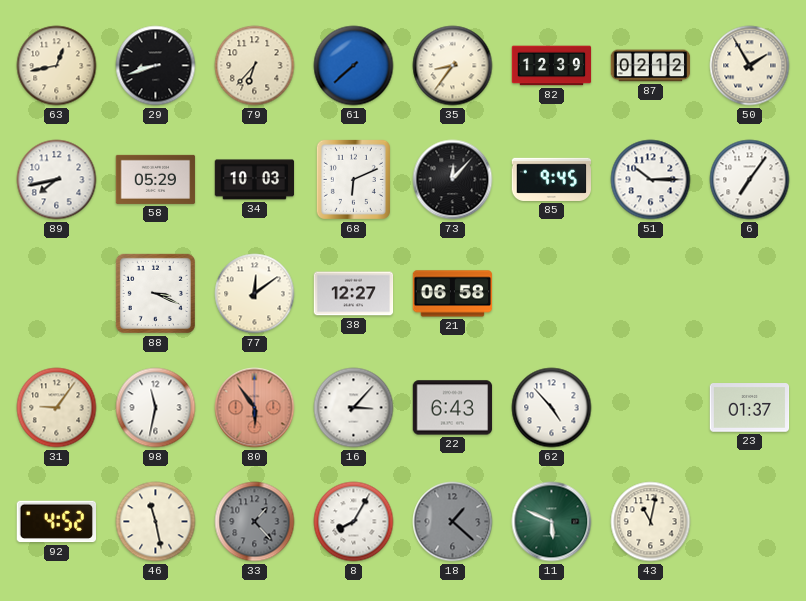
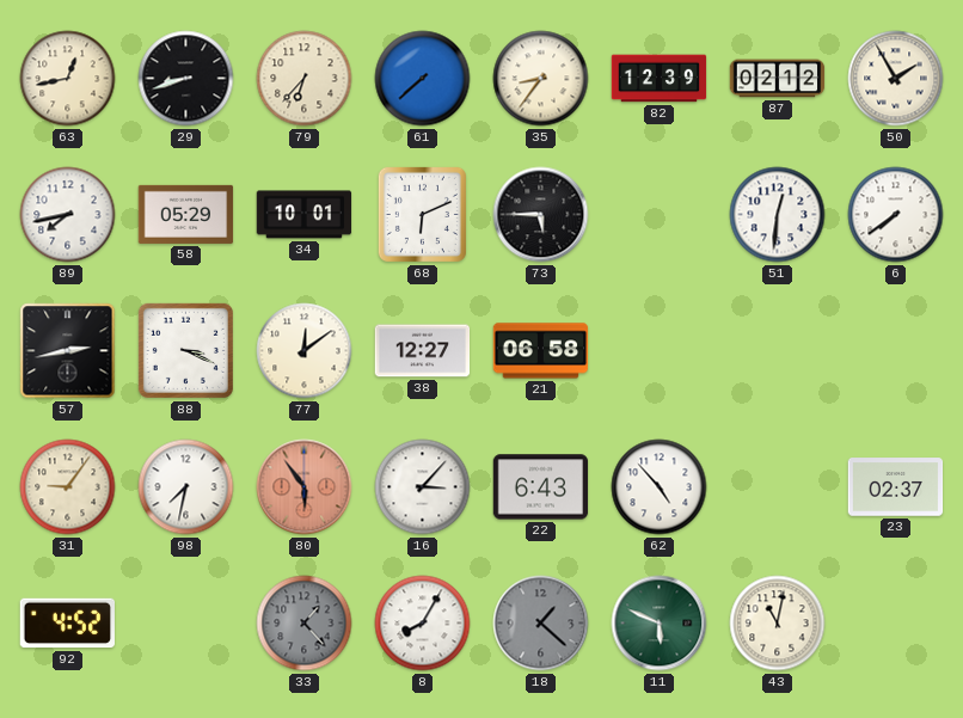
34: 10:03 -> 10:01
73: 12:07 -> 5:45
85: 9:45 -> none
51: 10:15 -> 12:31
6: 7:06 -> 7:39
57: none -> 2:43
98: 11:32 -> 7:32
23: 01:37 -> 02:37
46: 11:28 -> none
